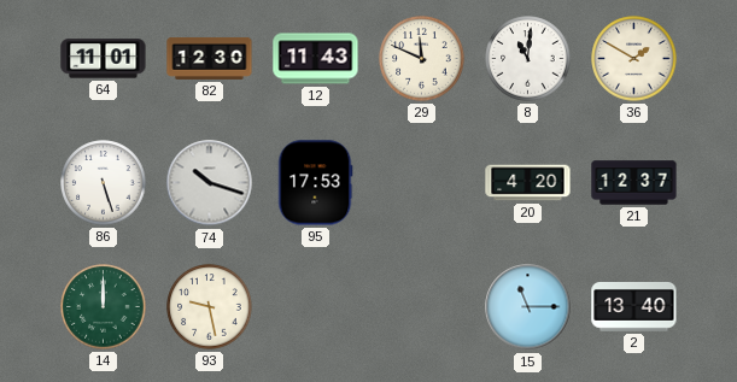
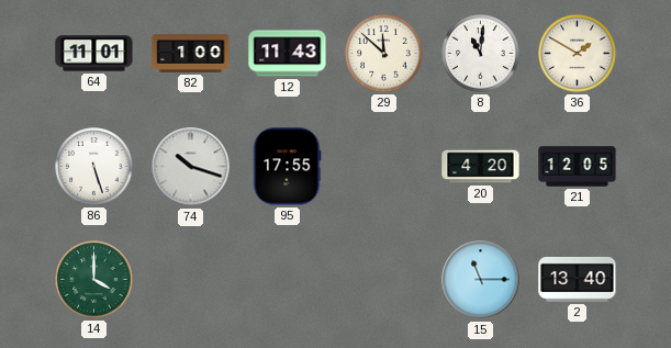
82: 12:30 -> 1:00
29: 11:49 -> 11:52
95: 17:53 -> 17:55
21: 12:37 -> 12:05
14: 12:00 -> 4:00
93: 9:28 -> none
